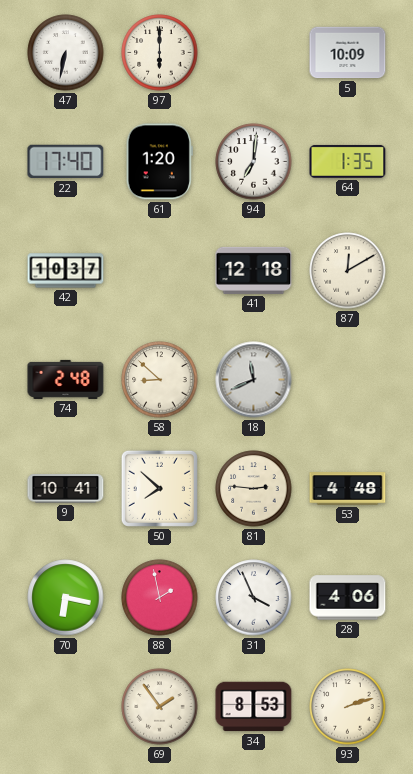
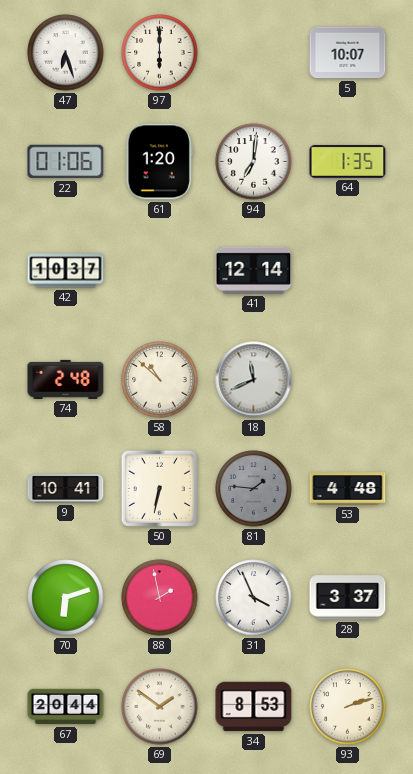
47: 6:32 -> 6:27
5: 10:09 -> 10:07
22: 17:40 -> 01:06
41: 12:18 -> 12:14
87: 12:10 -> none
58: 8:52 -> 10:52
50: 7:52 -> 6:32
81: 2:46 -> 1:46
81 dial: cream -> grey
70: 6:17 -> 6:12
28: 4:06 -> 3:37
67: none -> 20:44
69: 1:54 -> 1:51
